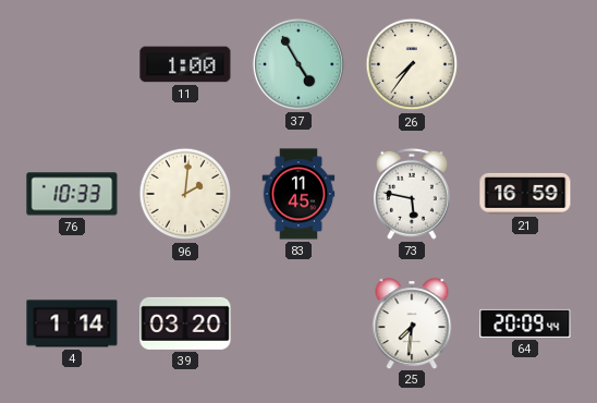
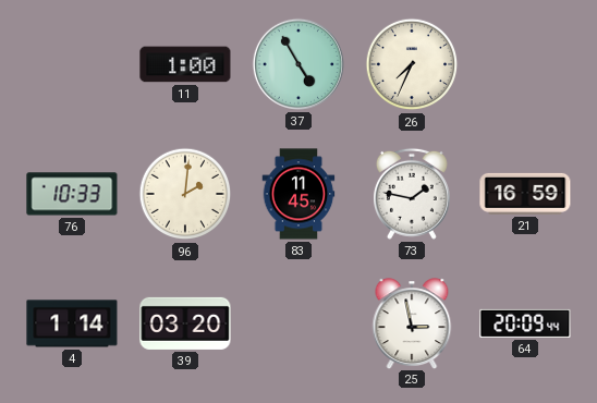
26: 7:36 -> 7:34
73: 5:47 -> 1:47
25: 7:31 -> 2:58
